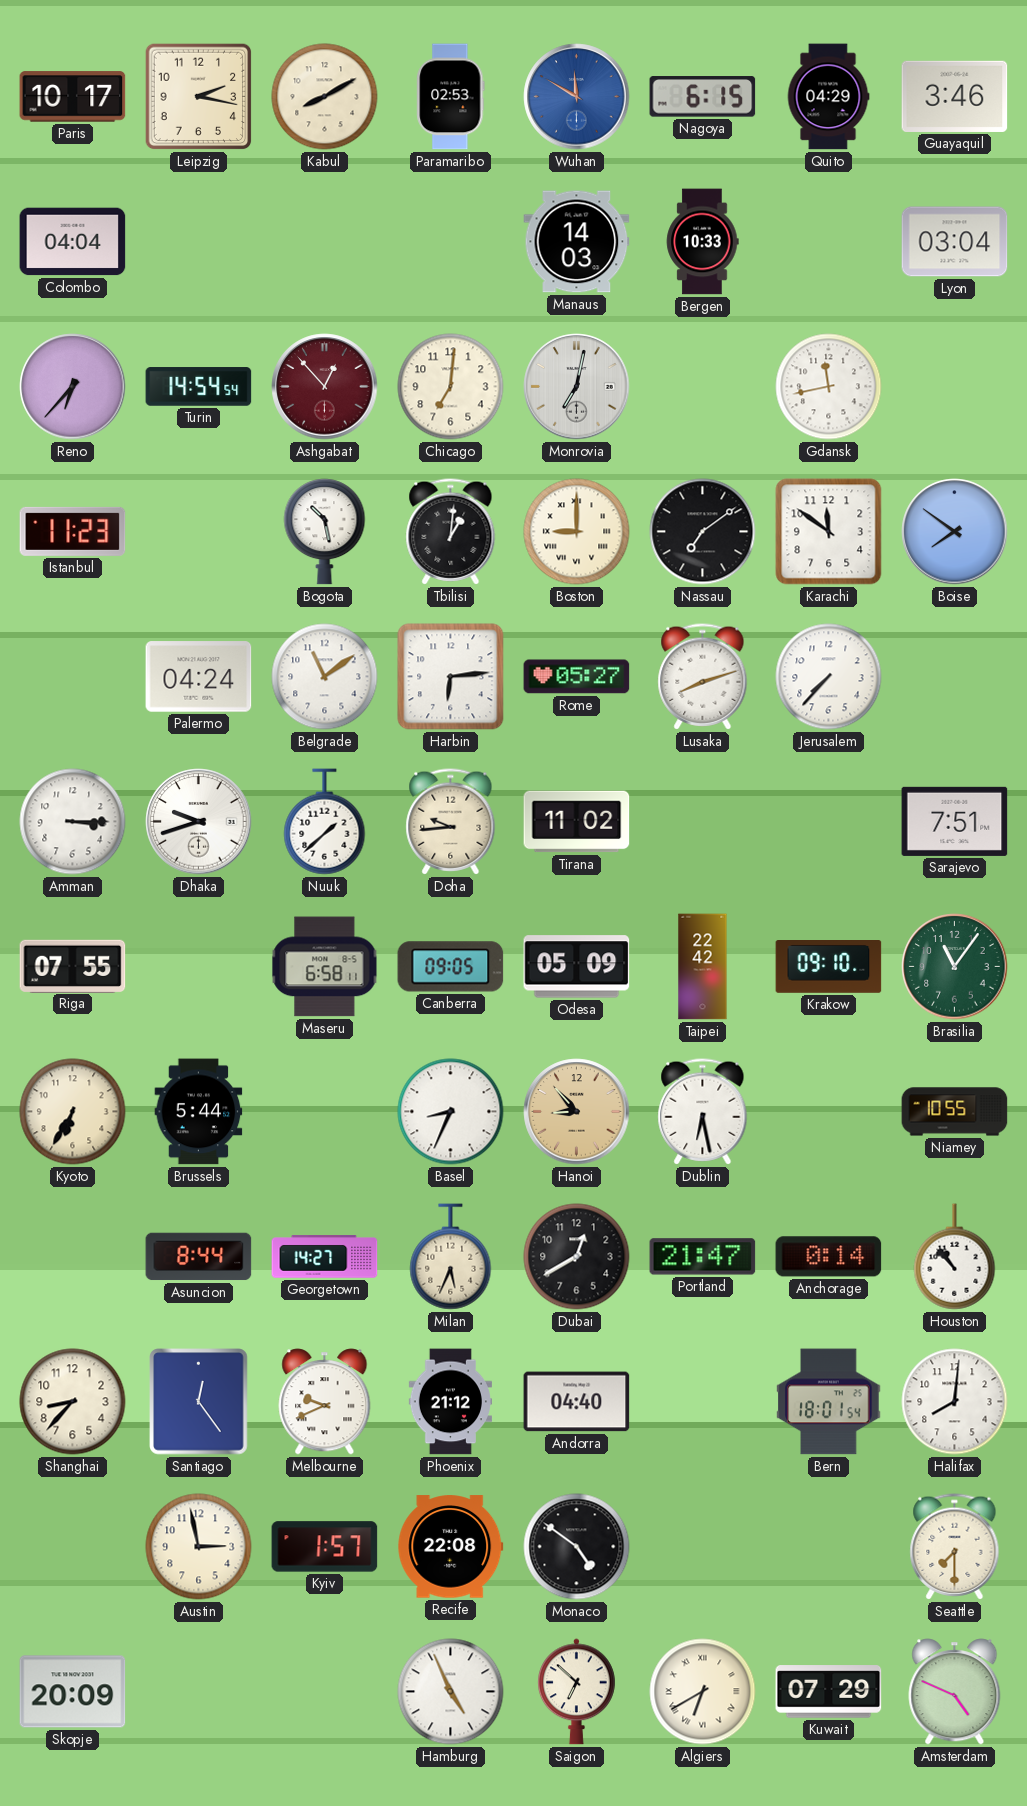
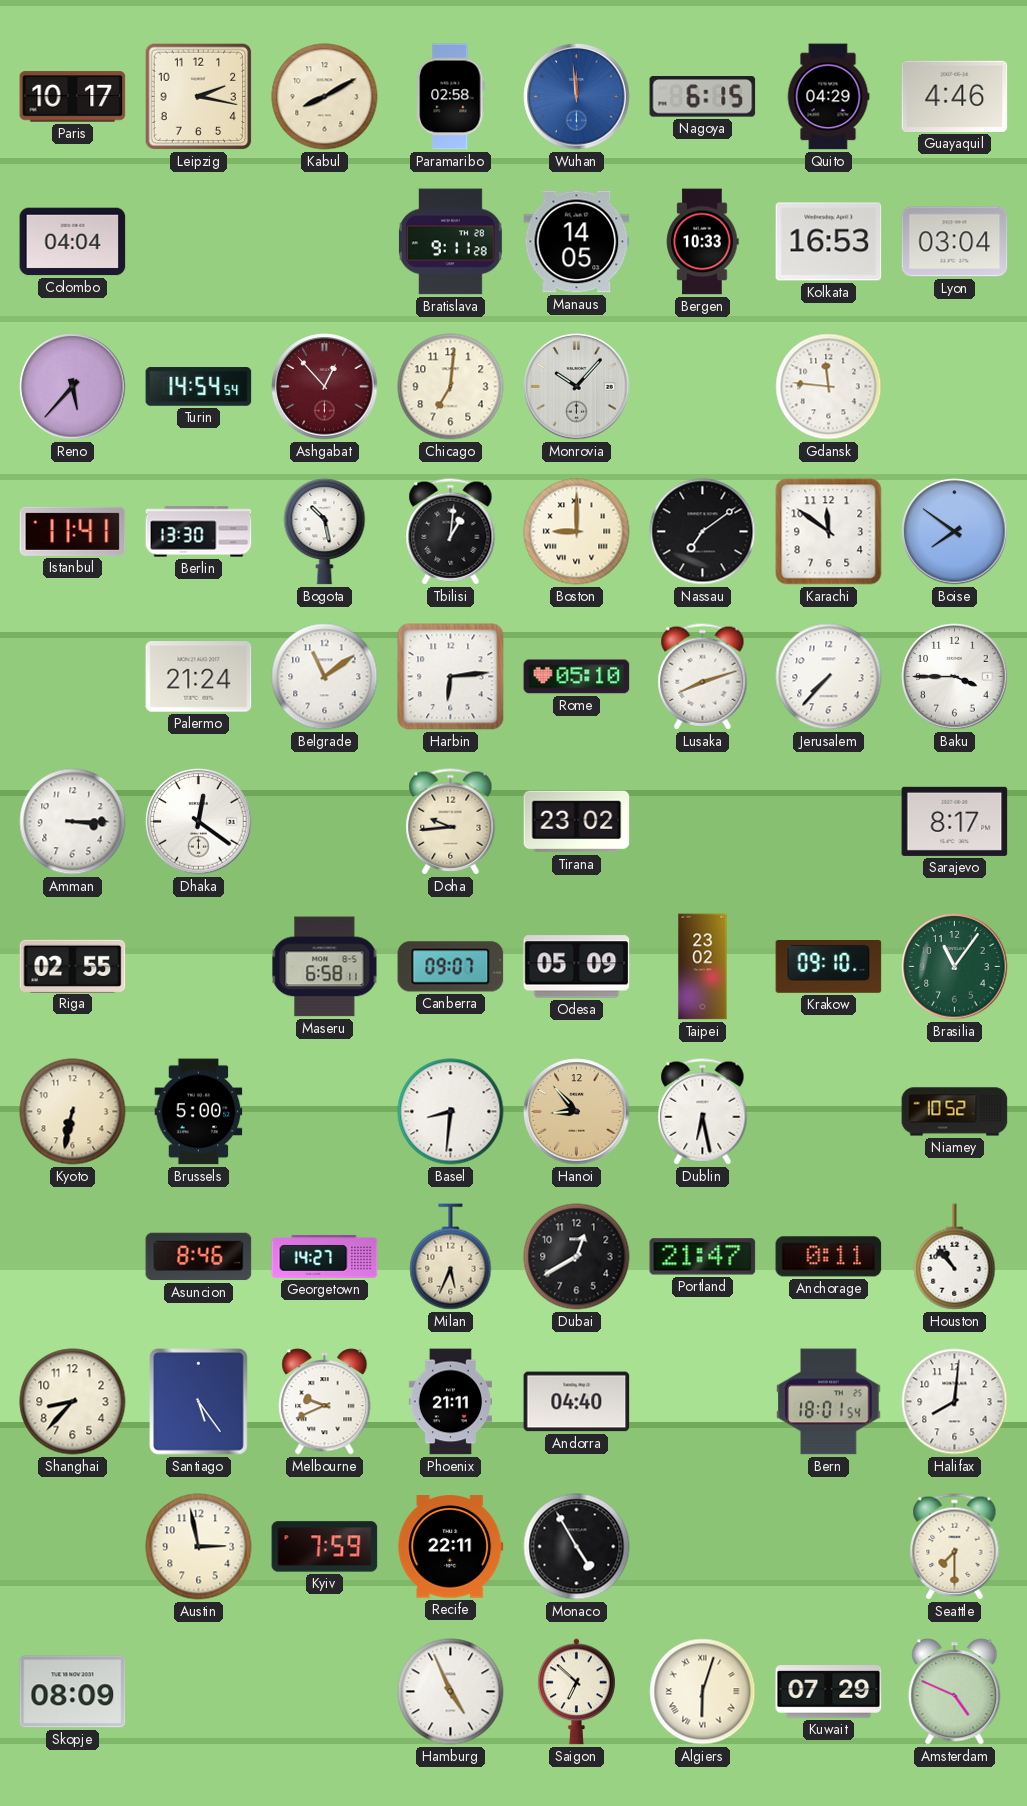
Paramaribo: 02:53 -> 02:58
Wuhan: 11:50 -> 11:59
Guayaquil: 3:46 -> 4:46
Bratislava: none -> 9:11
Manaus: 14:03 -> 14:05
Kolkata: none -> 16:53
Reno: 6:37 -> 5:37
Monrovia: 7:02 -> 10:07
Gdansk: 11:43 -> 11:46
Istanbul: 11:23 -> 11:41
Berlin: none -> 13:30
Palermo: 04:24 -> 21:24
Rome: 05:27 -> 05:10
Baku: none -> 3:45
Dhaka: 9:42 -> 12:21
Nuuk: 1:38 -> none
Tirana: 11:02 -> 23:02
Sarajevo: 7:51 -> 8:17
Riga: 07:55 -> 02:55
Canberra: 09:05 -> 09:07
Taipei: 22:42 -> 23:02
Kyoto: 6:35 -> 6:32
Brussels: 5:44 -> 5:00
Basel: 8:34 -> 8:31
Niamey: 10:55 -> 10:52
Asuncion: 8:44 -> 8:46
Anchorage: 0:14 -> 0:11
Santiago: 12:24 -> 5:24
Phoenix: 21:12 -> 21:11
Kyiv: 1:57 -> 7:59
Recife: 22:08 -> 22:11
Monaco: 4:51 -> 4:55
Skopje: 20:09 -> 08:09
Algiers: 6:40 -> 6:03
